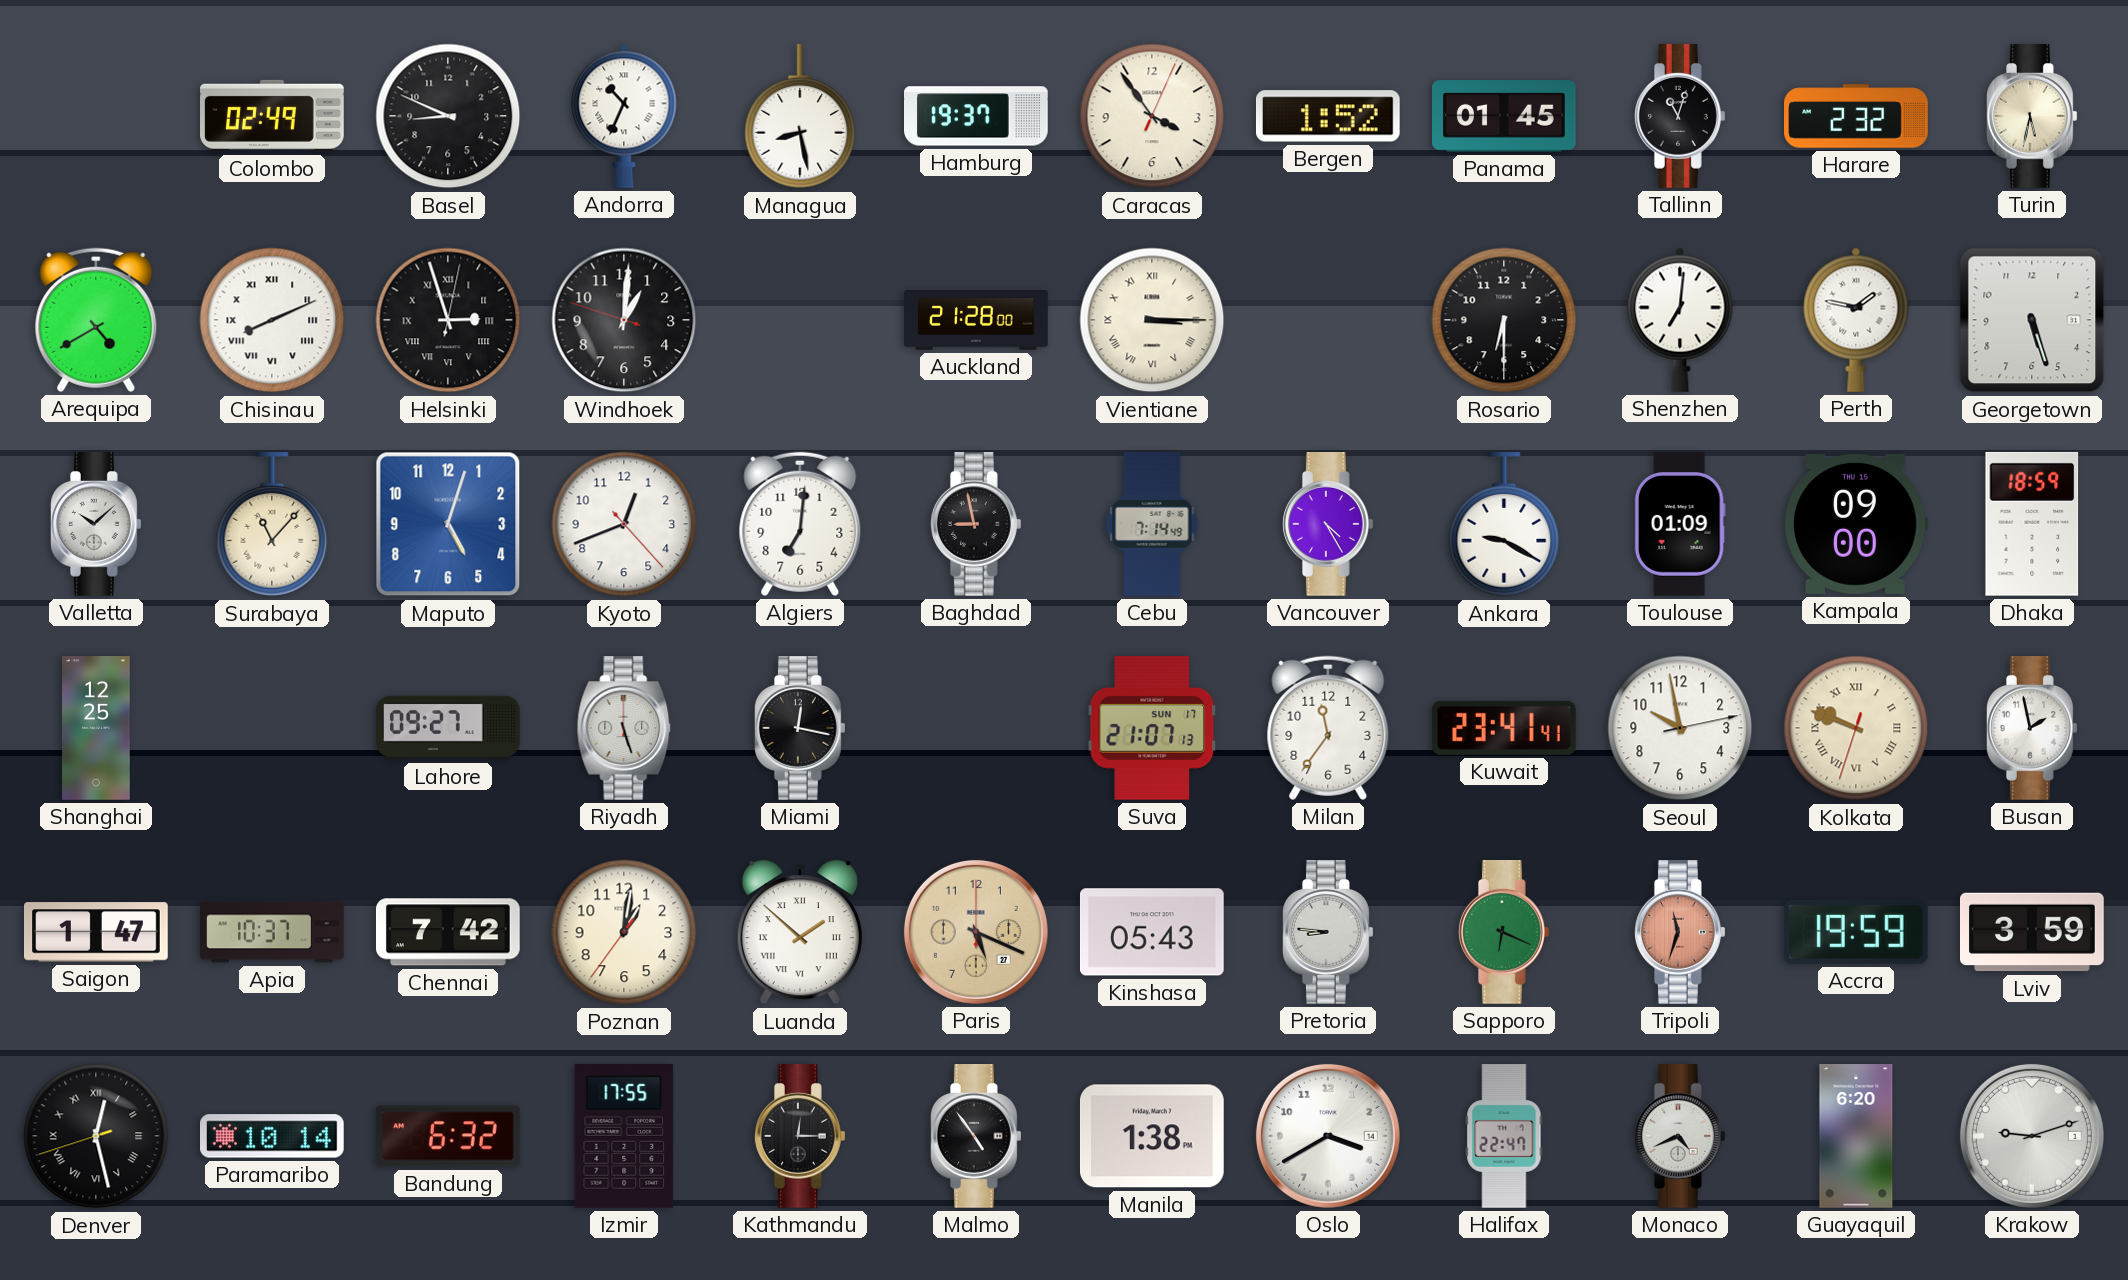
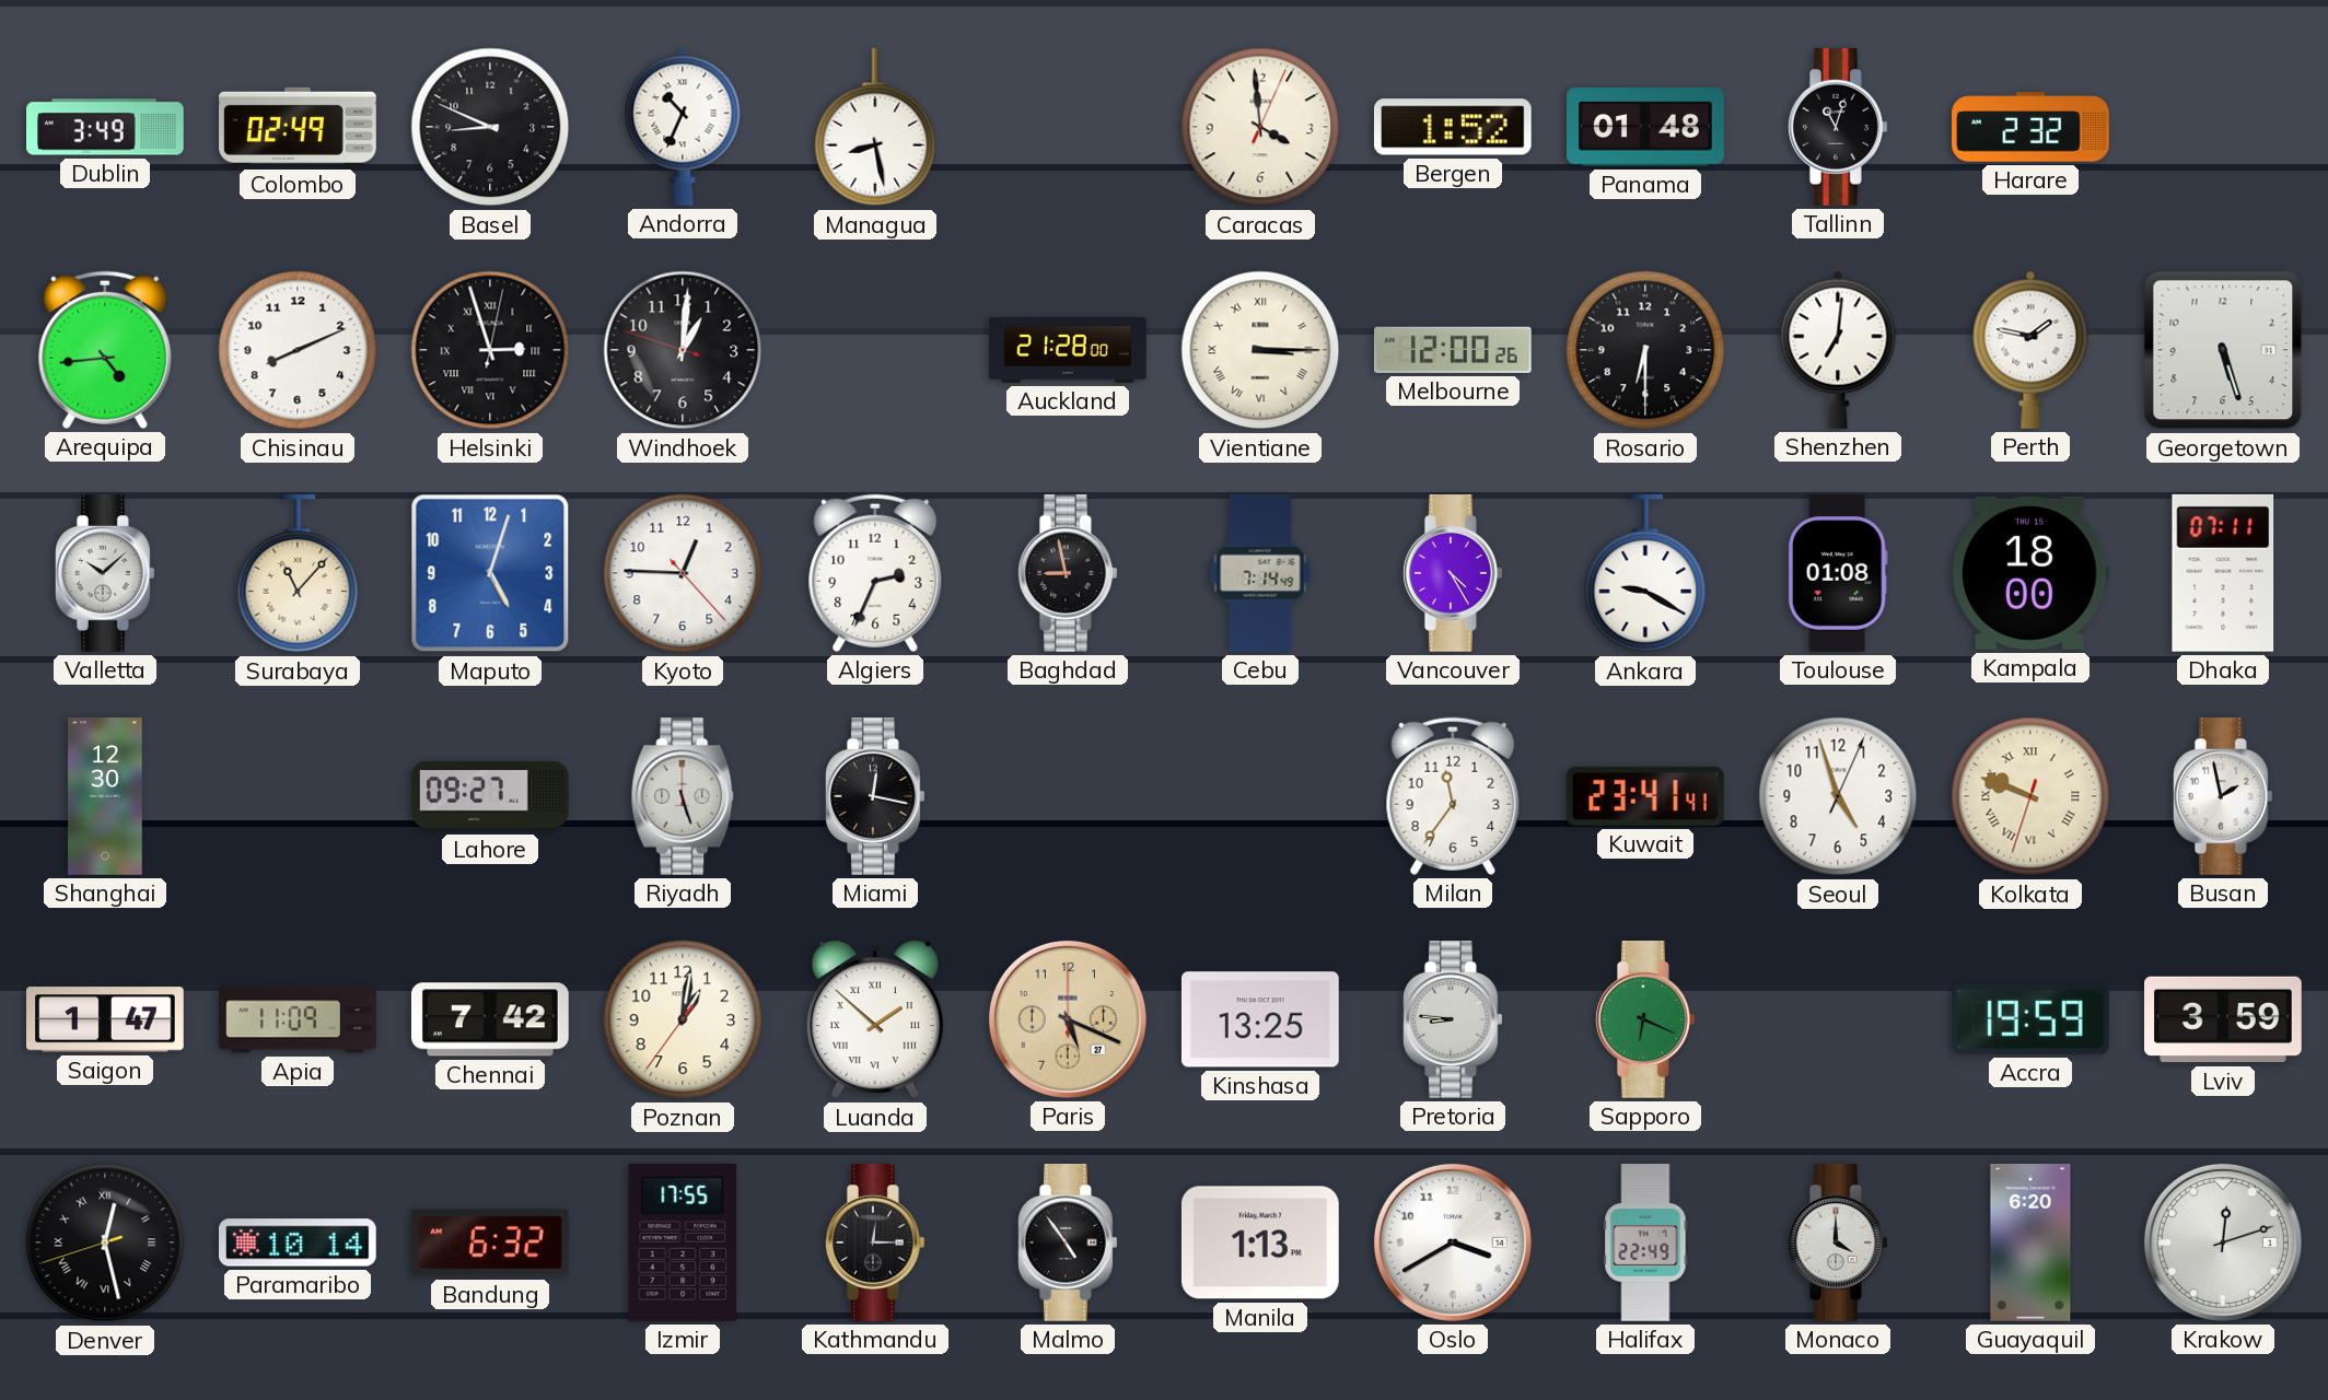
Dublin: none -> 3:49
Hamburg: 19:37 -> none
Caracas: 3:54 -> 3:59
Panama: 01:45 -> 01:48
Turin: 5:32 -> none
Arequipa: 4:40 -> 4:44
Chisinau numerals: Roman -> Arabic
Melbourne: none -> 12:00
Kyoto: 12:41 -> 12:45
Algiers: 7:01 -> 2:34
Toulouse: 01:09 -> 01:08
Kampala: 09:00 -> 18:00
Dhaka: 18:59 -> 07:11
Shanghai: 12:25 -> 12:30
Suva: 21:07 -> none
Seoul: 9:58 -> 4:57
Apia: 10:37 -> 11:09
Kinshasa: 05:43 -> 13:25
Tripoli: 11:33 -> none
Manila: 1:38 -> 1:13
Halifax: 22:47 -> 22:49
Monaco: 4:41 -> 4:00
Krakow: 9:12 -> 12:12
